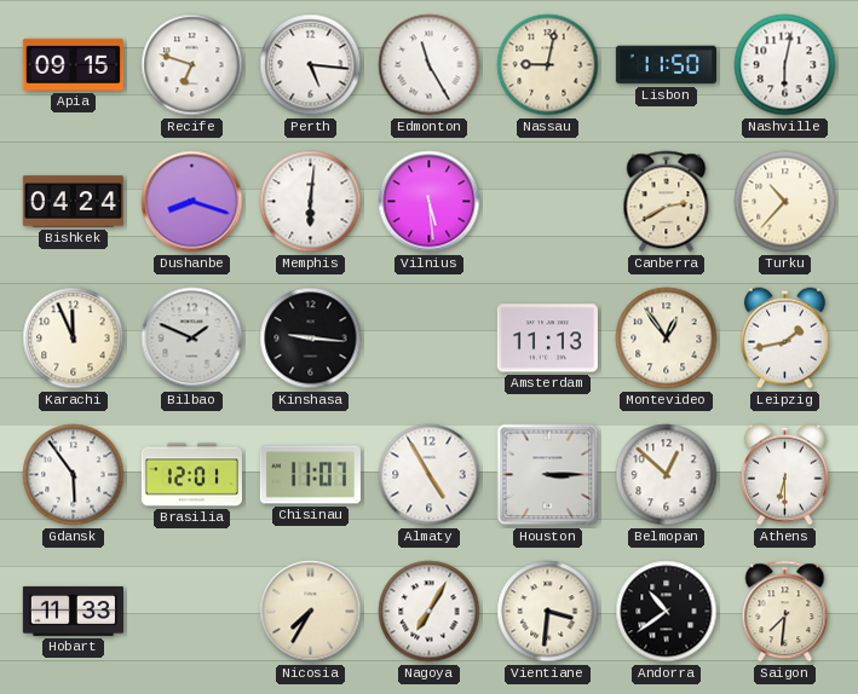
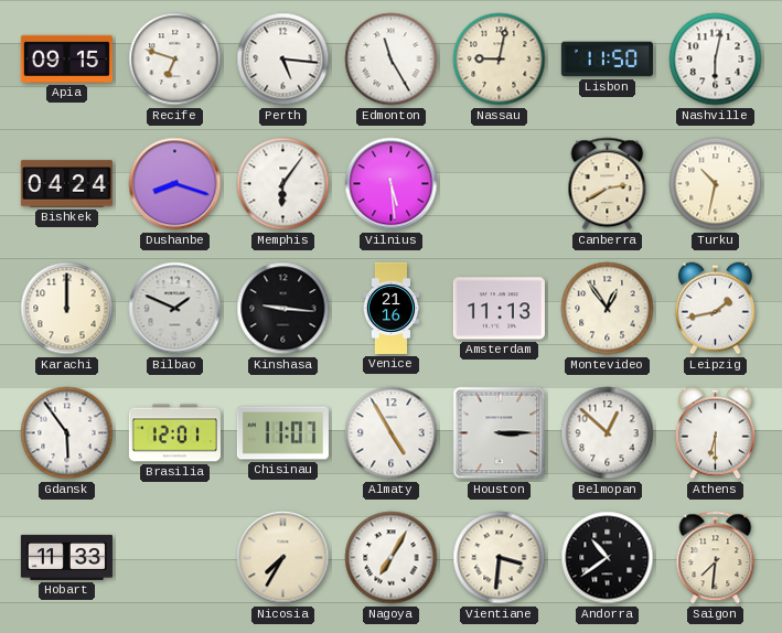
Memphis: 6:01 -> 6:06
Turku: 10:37 -> 10:32
Karachi: 11:56 -> 12:00
Venice: none -> 21:16
